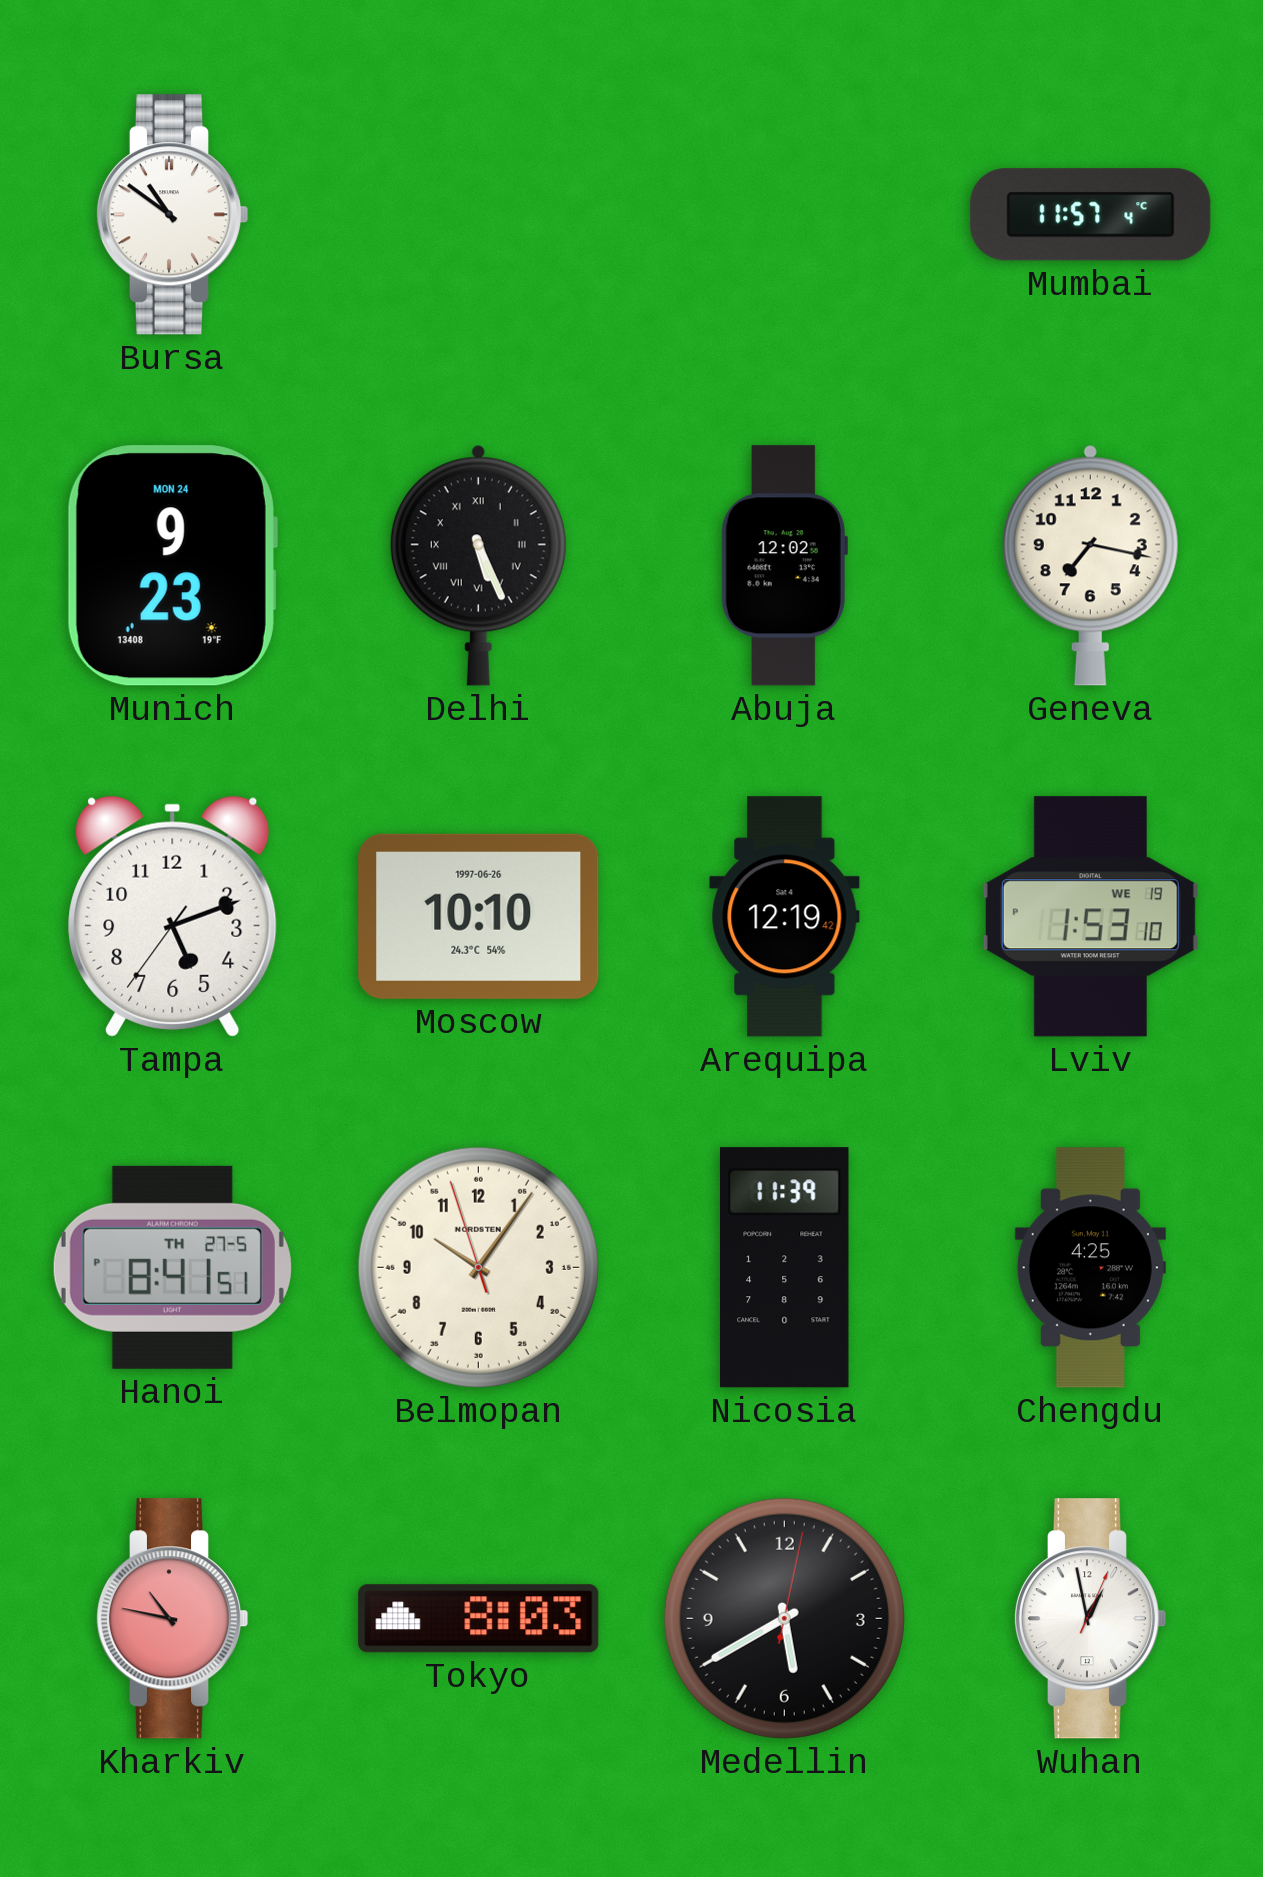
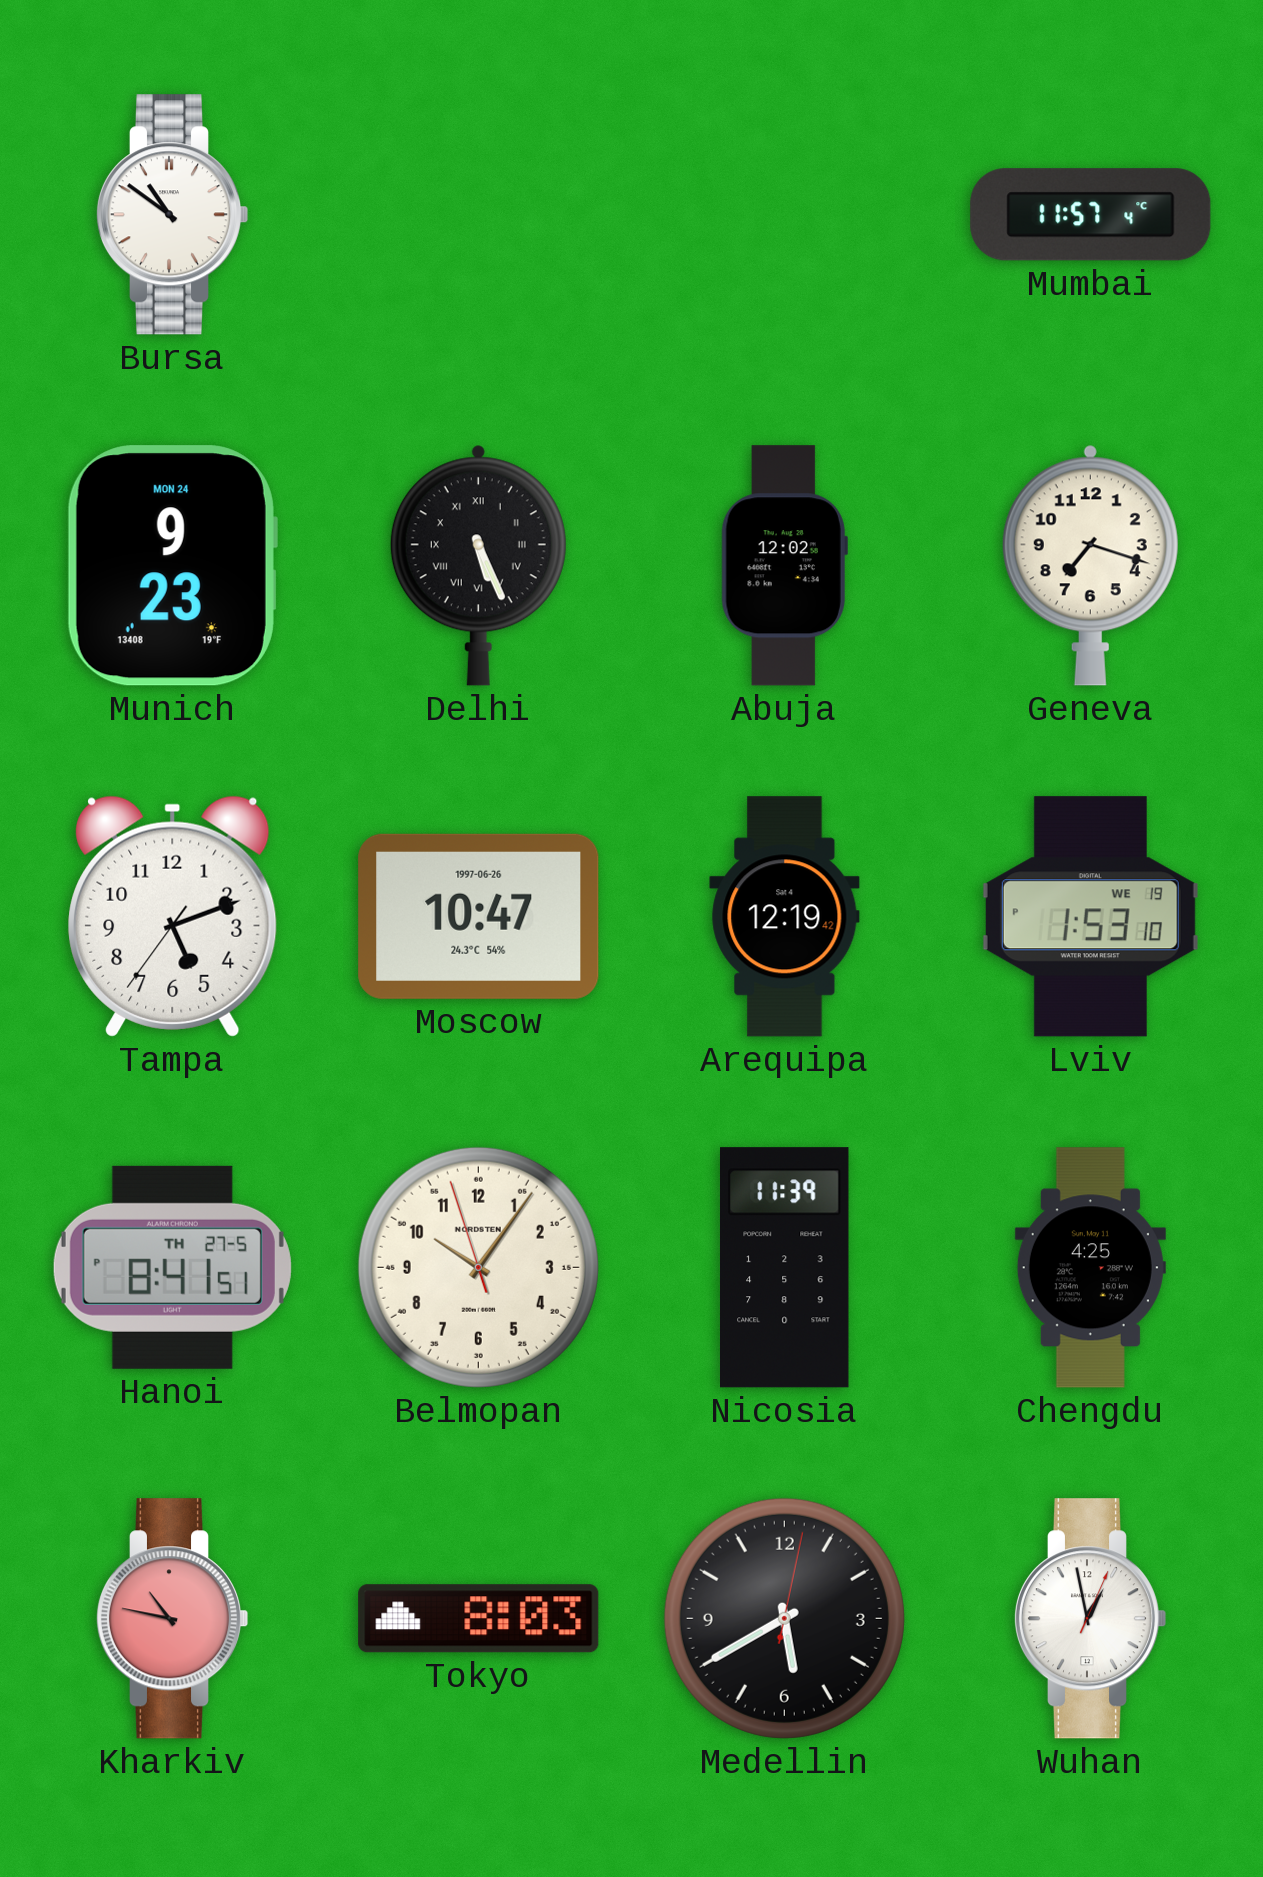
Geneva: 7:17 -> 7:18
Moscow: 10:10 -> 10:47
